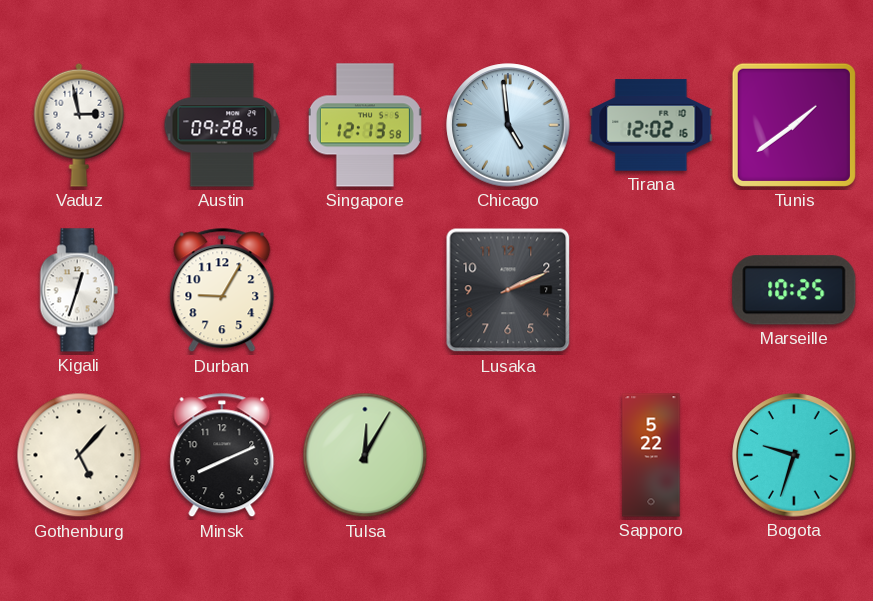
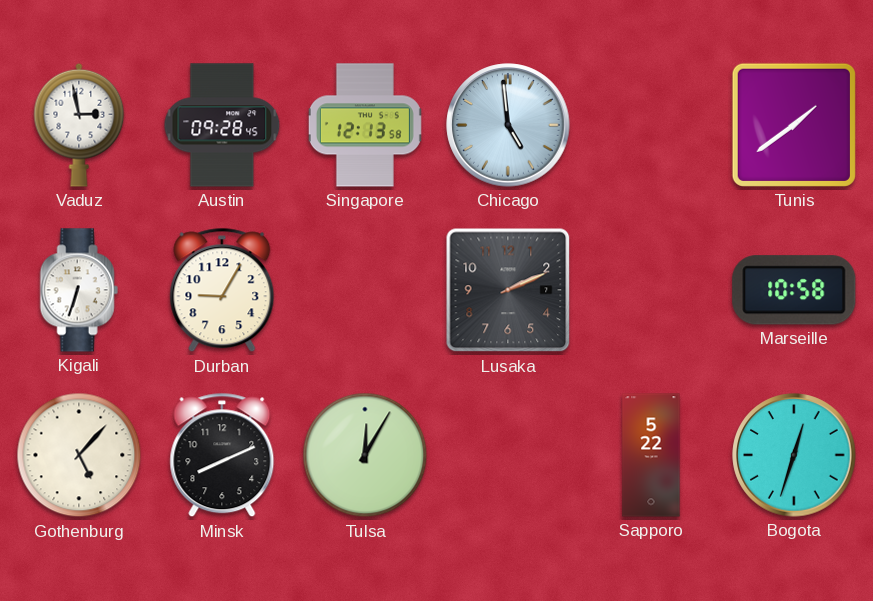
Tirana: 12:02 -> none
Kigali: 12:33 -> 6:33
Marseille: 10:25 -> 10:58
Bogota: 9:33 -> 12:33
